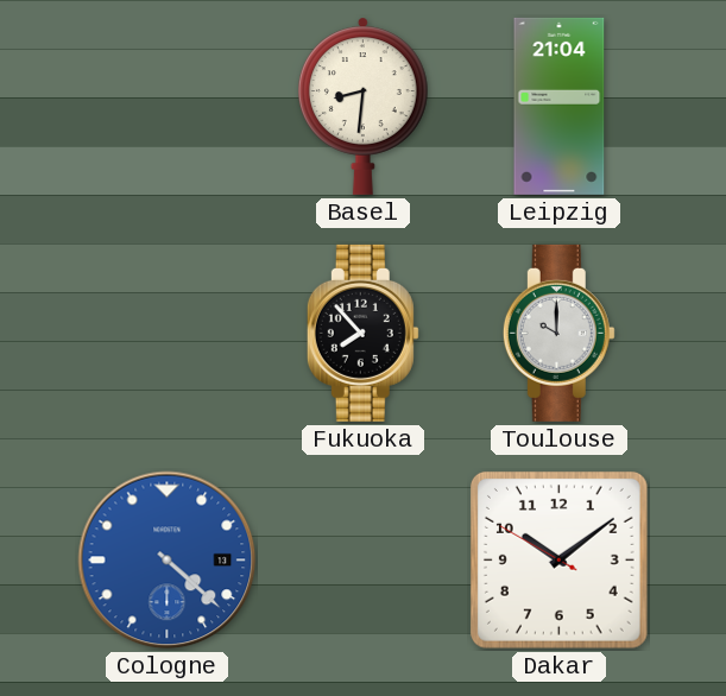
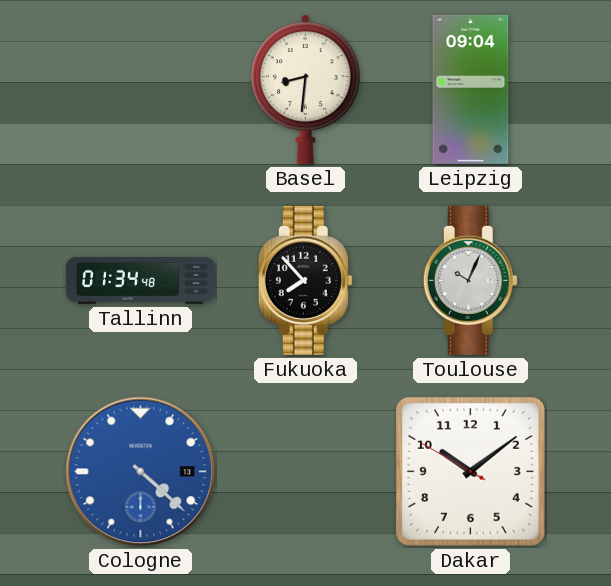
Leipzig: 21:04 -> 09:04
Tallinn: none -> 01:34
Toulouse: 10:00 -> 10:04
